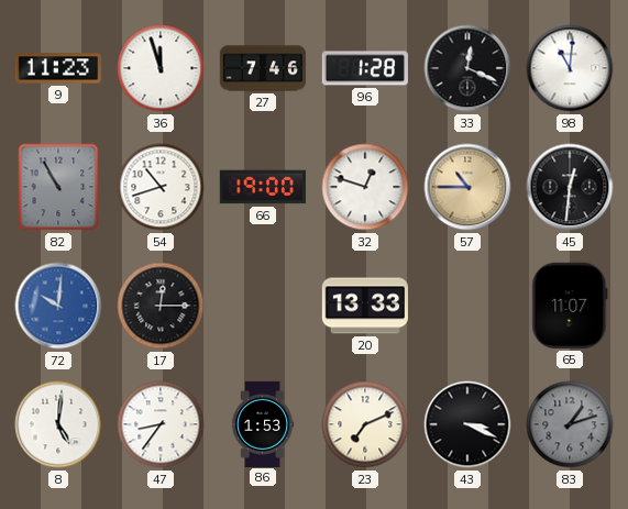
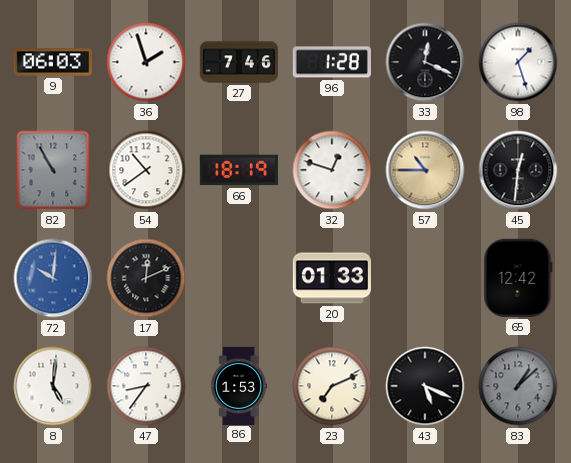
9: 11:23 -> 06:03
36: 11:57 -> 1:57
98: 11:01 -> 1:27
54: 10:42 -> 10:39
66: 19:00 -> 18:19
17: 12:15 -> 12:11
20: 13:33 -> 01:33
65: 11:07 -> 12:42
43: 3:19 -> 5:19
83: 1:12 -> 1:08
